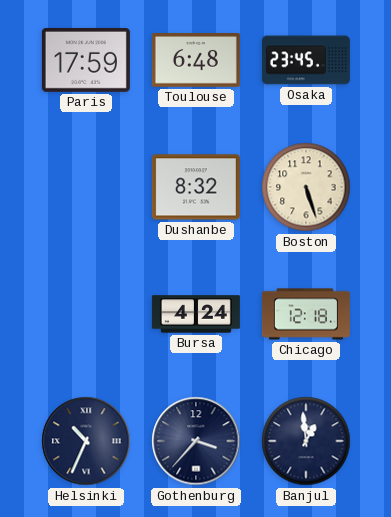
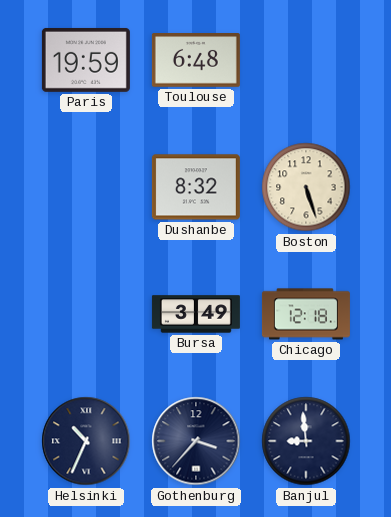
Paris: 17:59 -> 19:59
Osaka: 23:45 -> none
Bursa: 4:24 -> 3:49
Banjul: 12:59 -> 8:59
